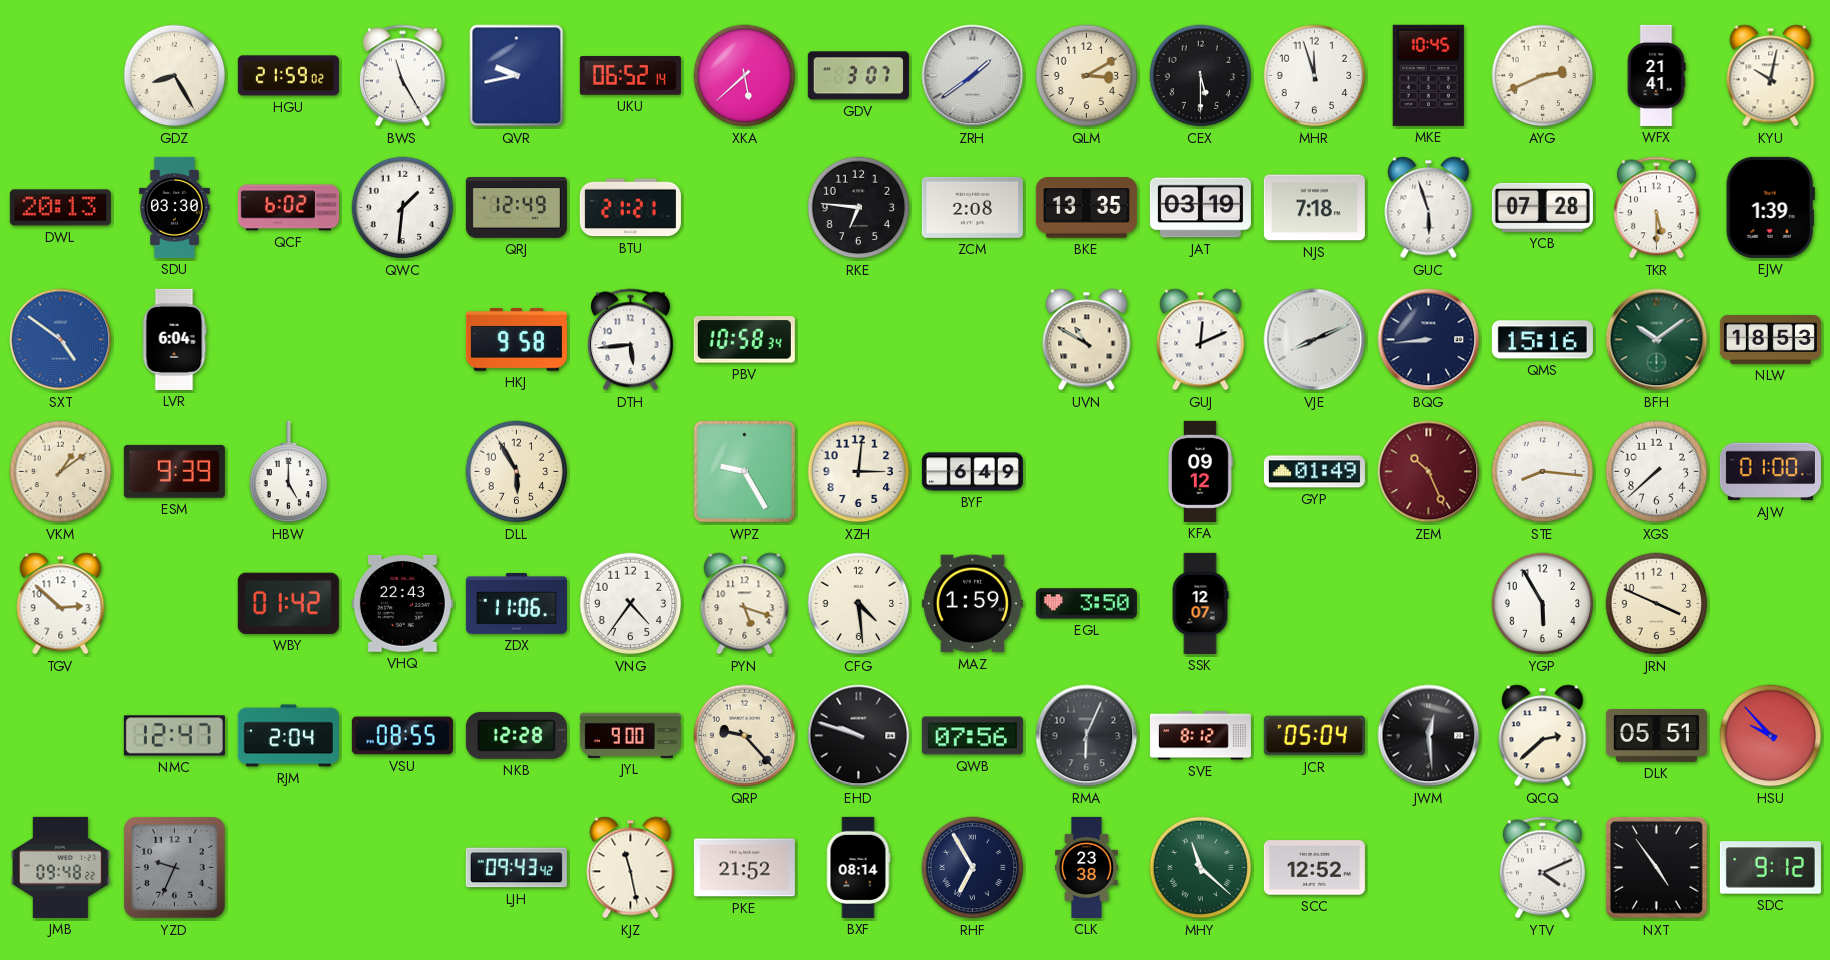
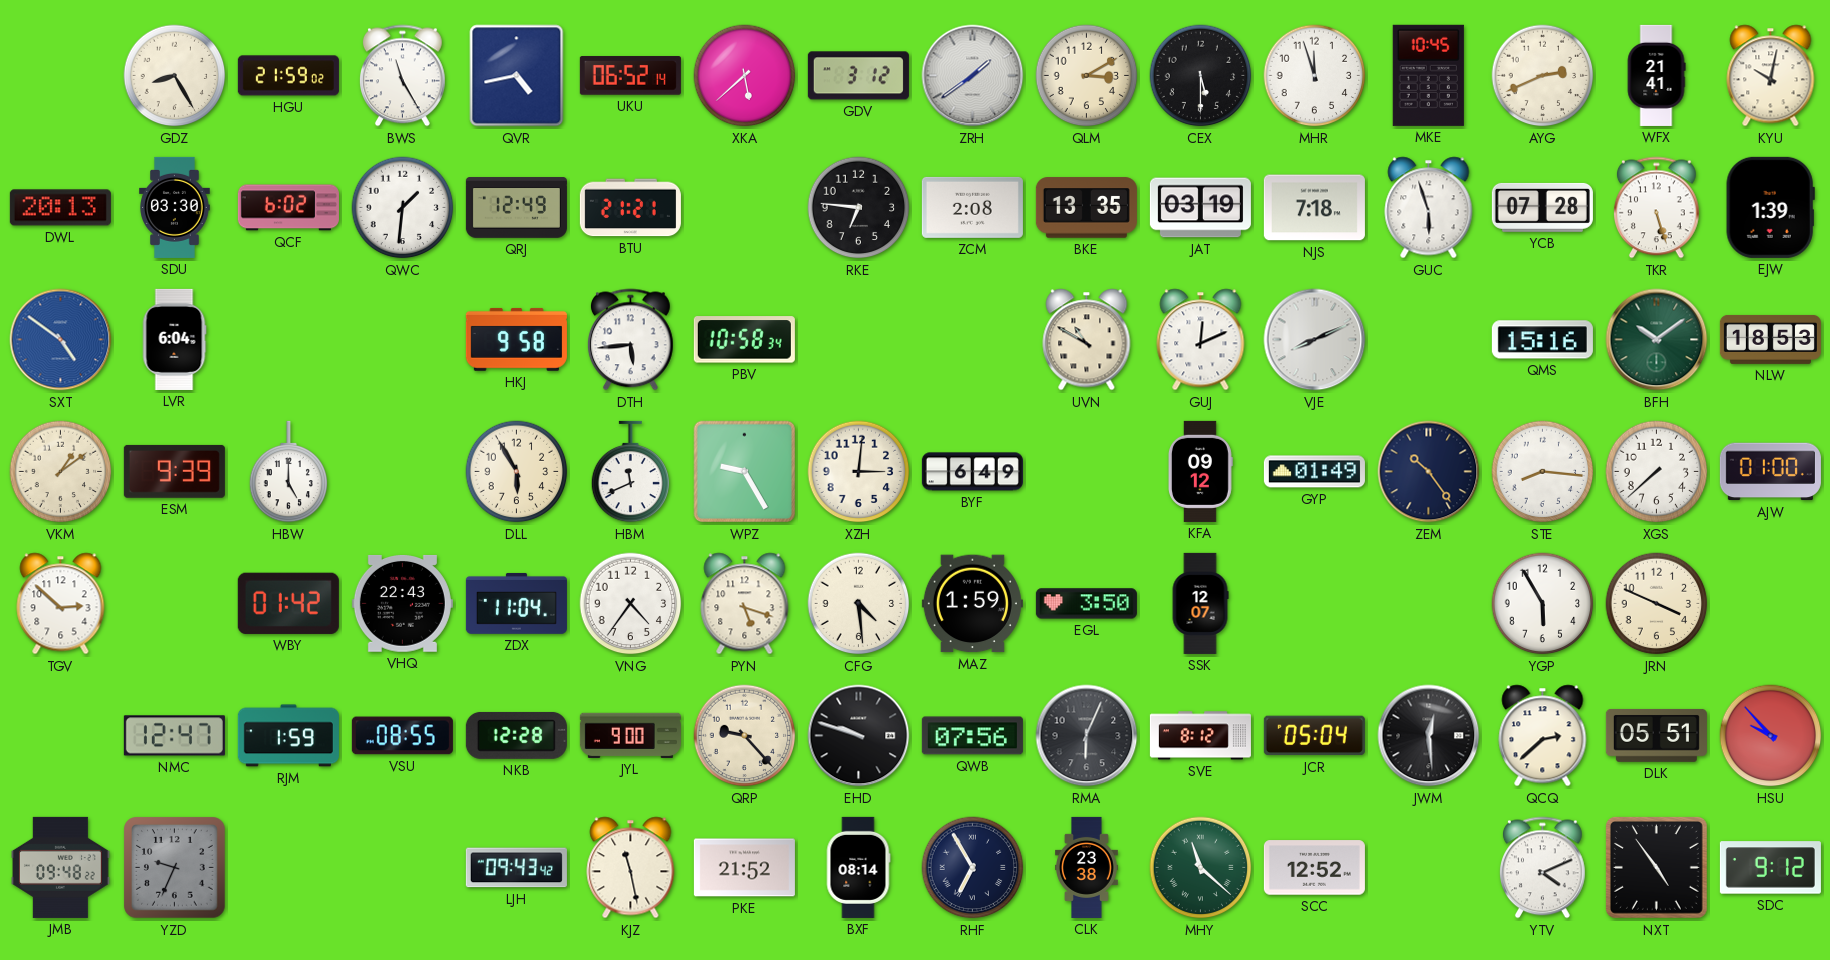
QVR: 9:43 -> 4:43
GDV: 3:07 -> 3:12
TKR: 5:30 -> 5:27
BQG: 8:44 -> none
HBM: none -> 11:41
ZEM: 10:26 -> 10:24
ZEM dial: burgundy -> navy
ZDX: 11:06 -> 11:04
RJM: 2:04 -> 1:59
